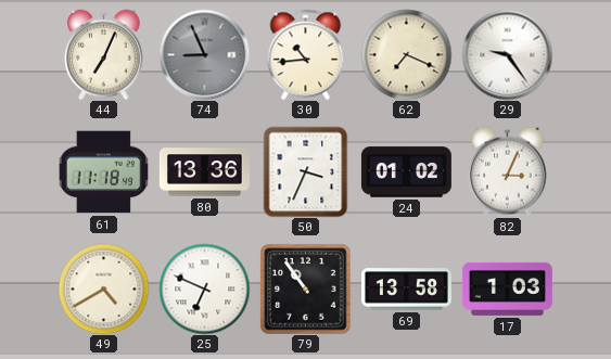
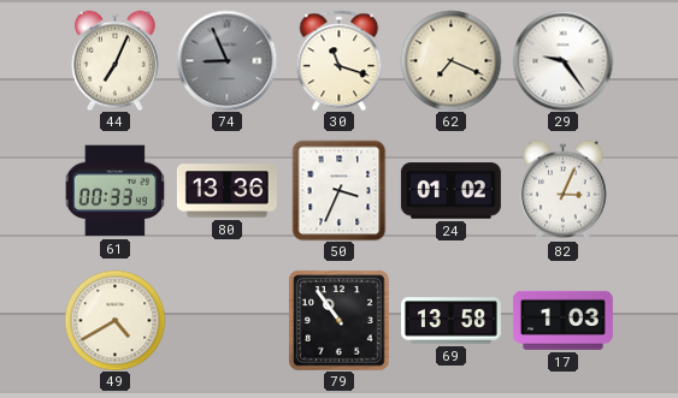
30: 10:44 -> 11:18
61: 11:18 -> 00:33
25: 6:49 -> none
